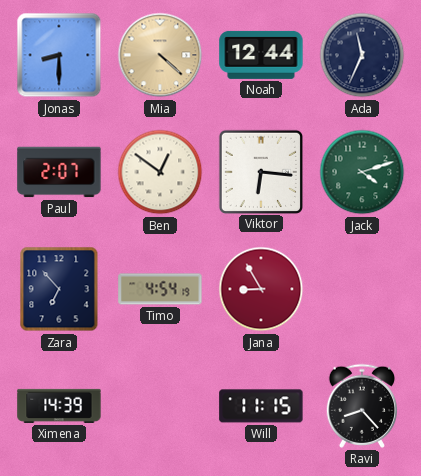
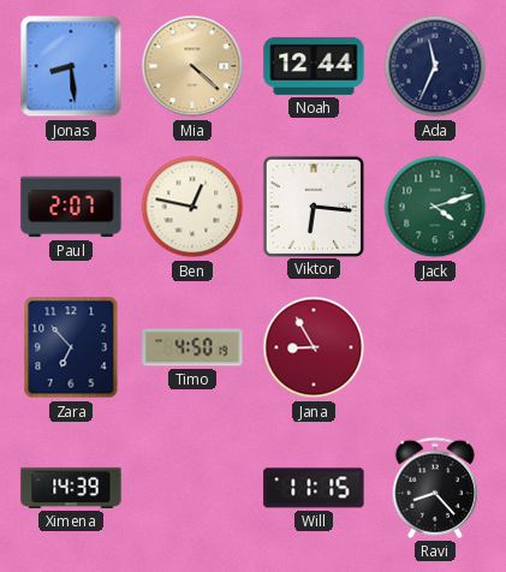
Jonas: 8:30 -> 8:29
Ben: 12:51 -> 12:47
Timo: 4:54 -> 4:50
